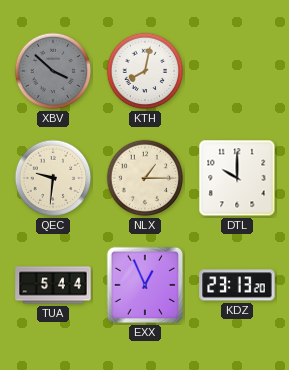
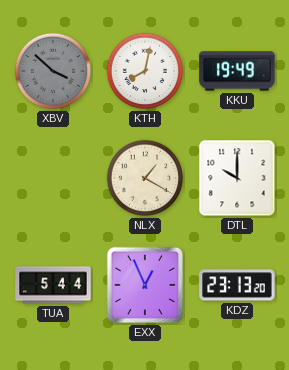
KKU: none -> 19:49
QEC: 9:31 -> none
NLX: 1:15 -> 1:20
